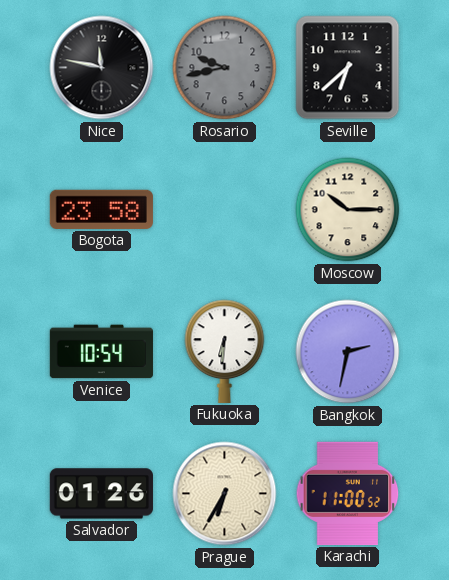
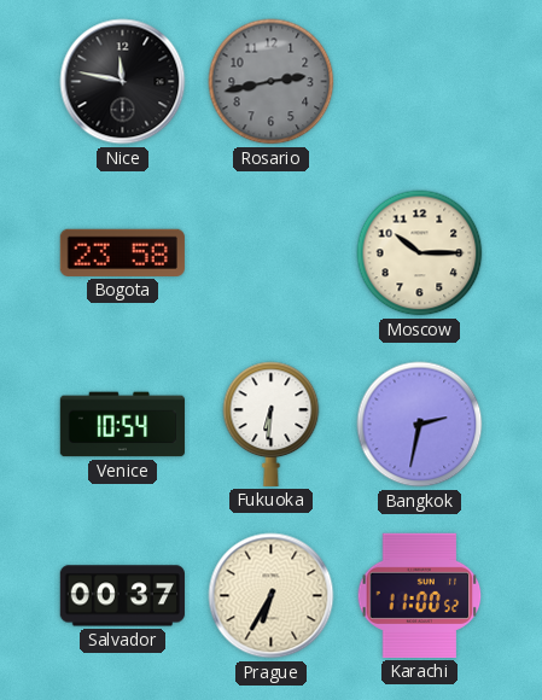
Rosario: 9:43 -> 2:43
Seville: 6:38 -> none
Salvador: 01:26 -> 00:37
